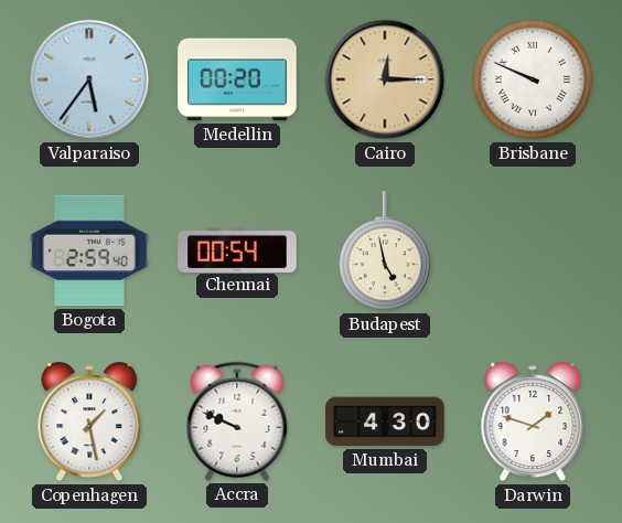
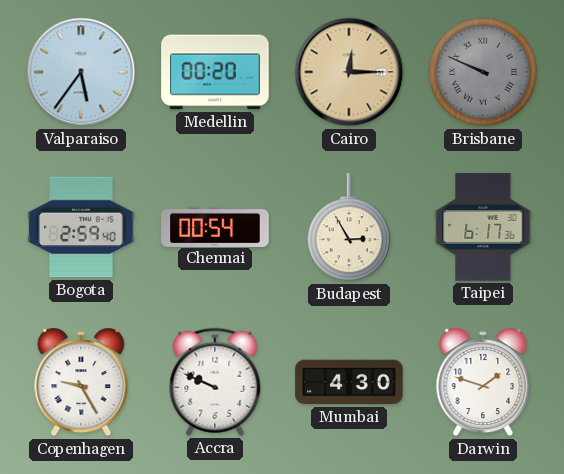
Brisbane dial: white -> grey
Budapest: 4:58 -> 2:55
Taipei: none -> 6:17
Copenhagen: 1:28 -> 9:25
